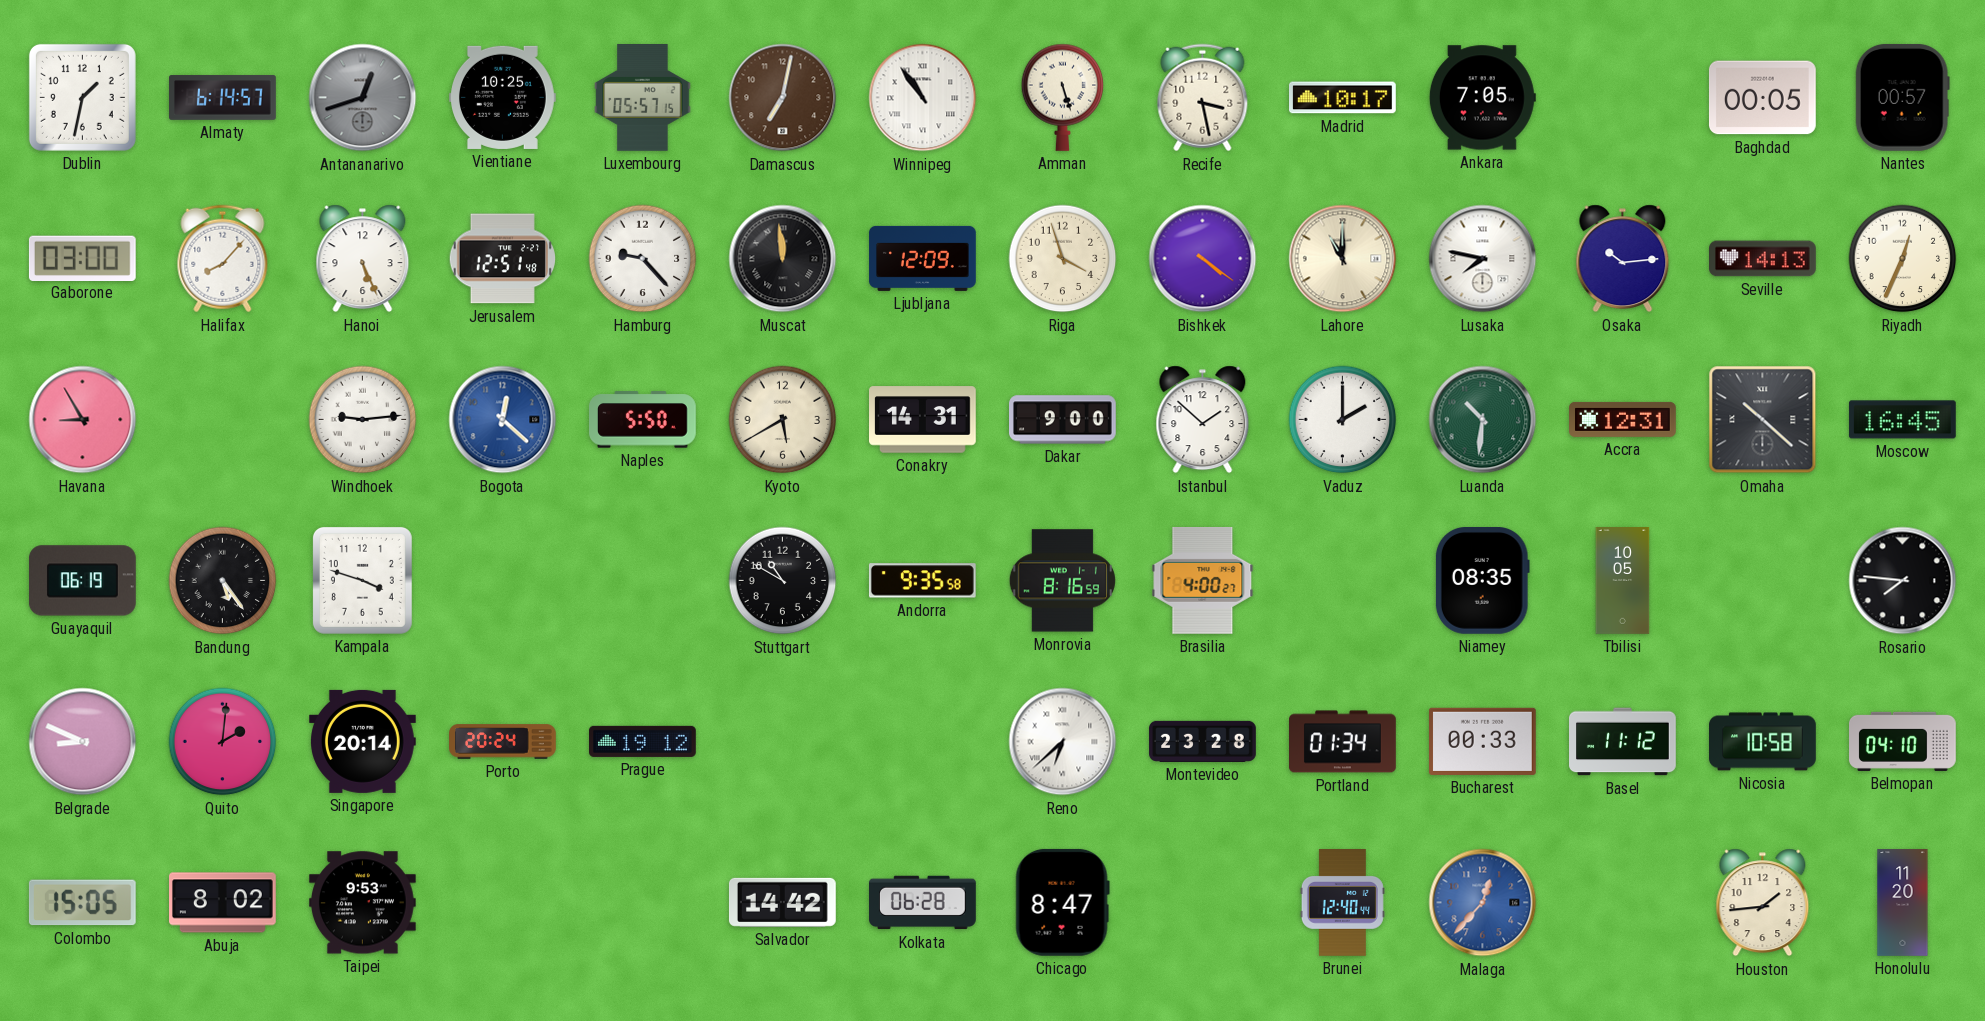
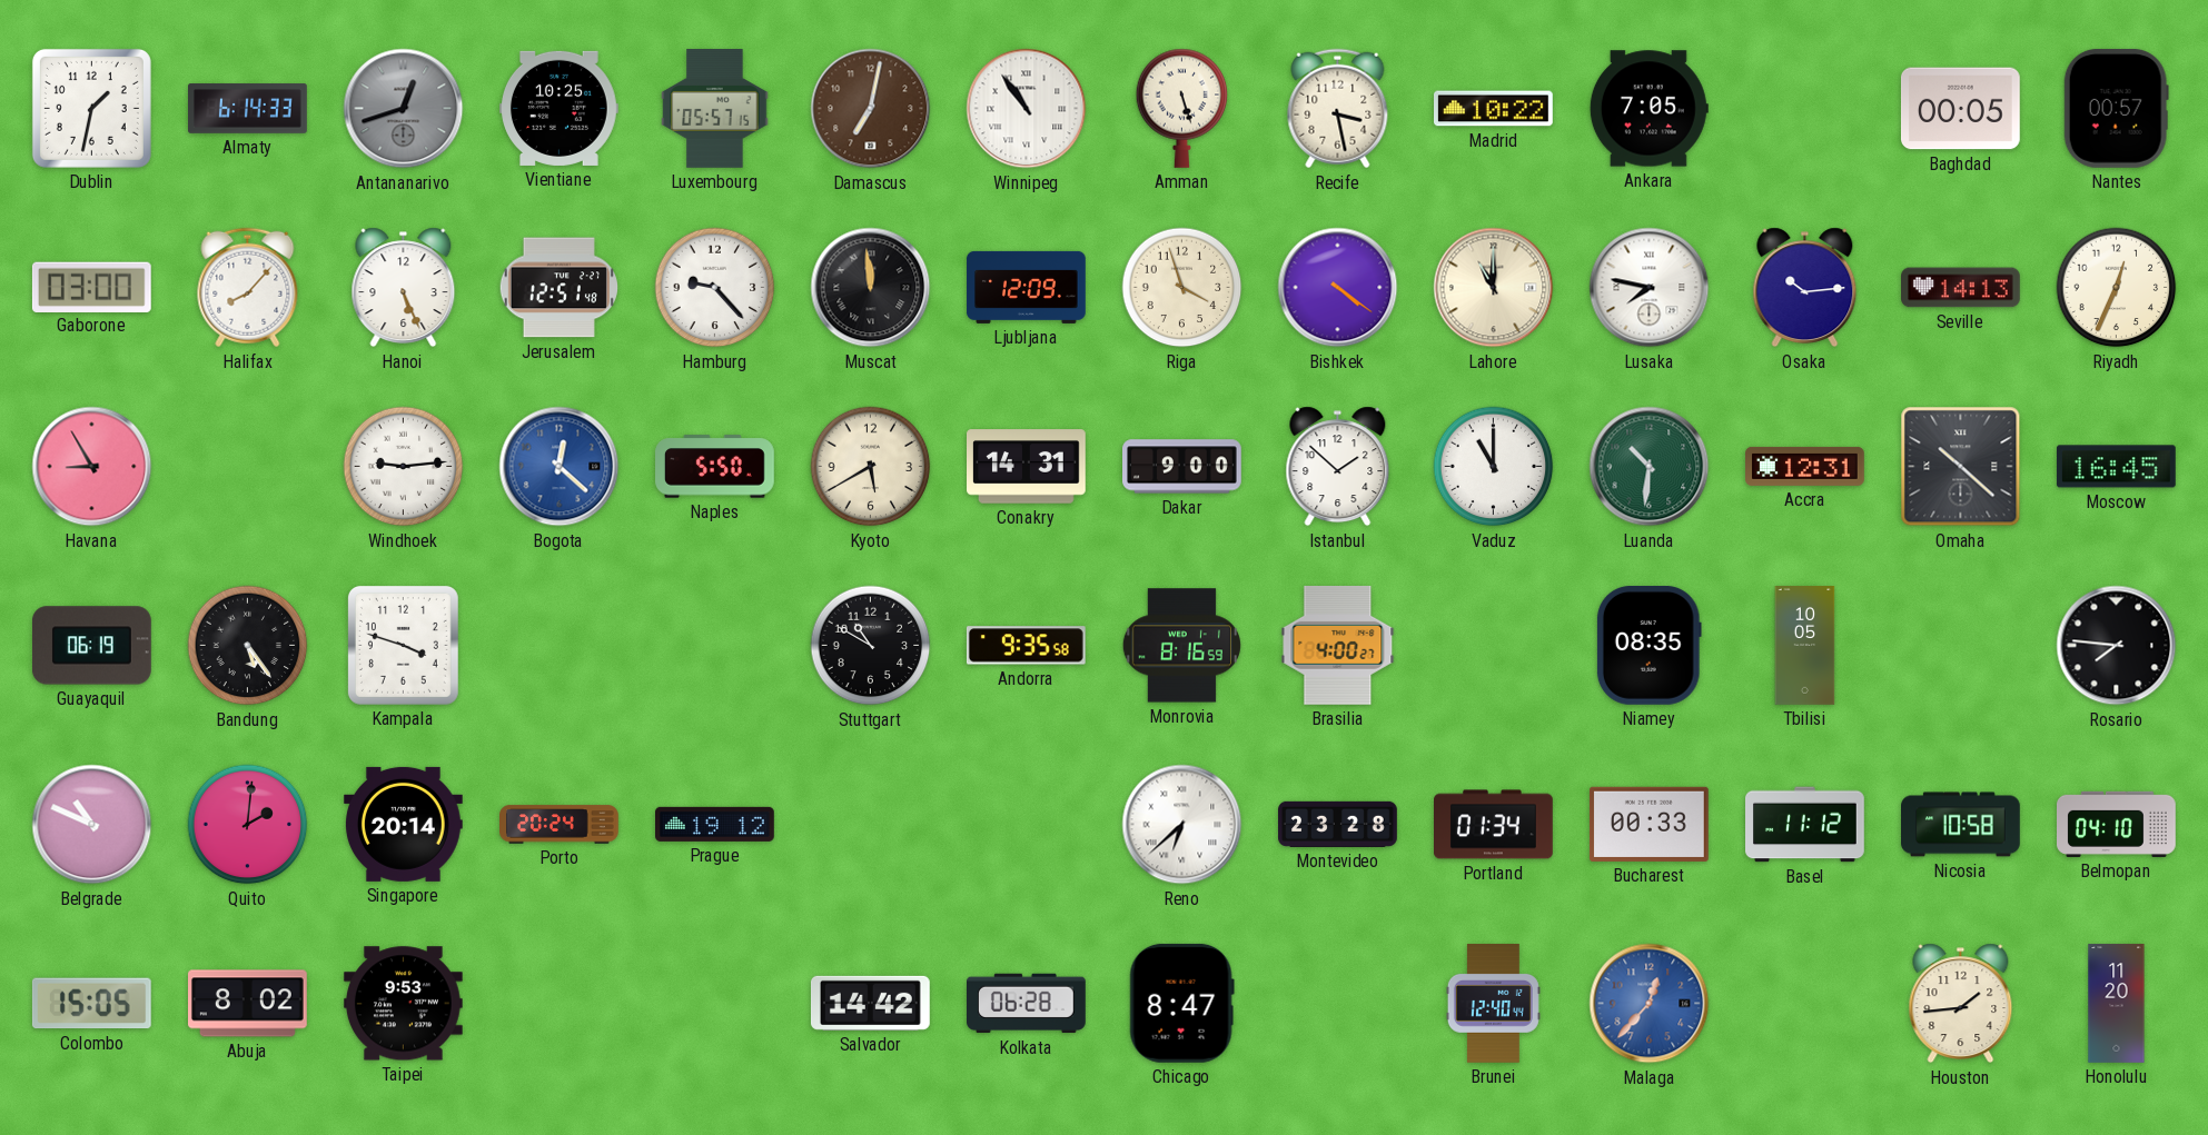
Almaty: 6:14:57 -> 6:14:33
Madrid: 10:17 -> 10:22
Vaduz: 2:00 -> 11:00
Belgrade: 8:49 -> 10:49
